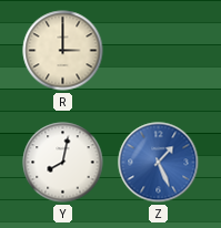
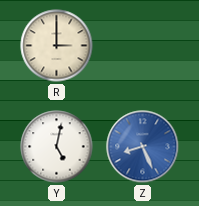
Y: 8:02 -> 5:02
Z: 1:26 -> 8:26
